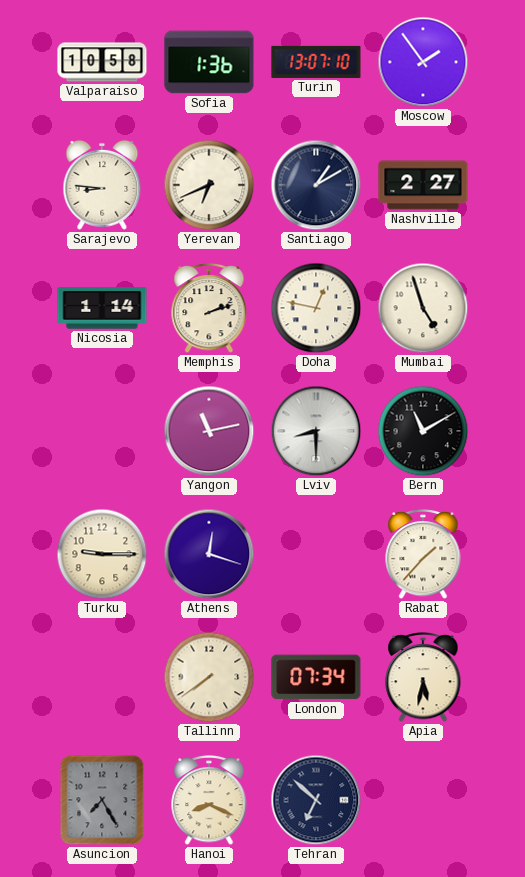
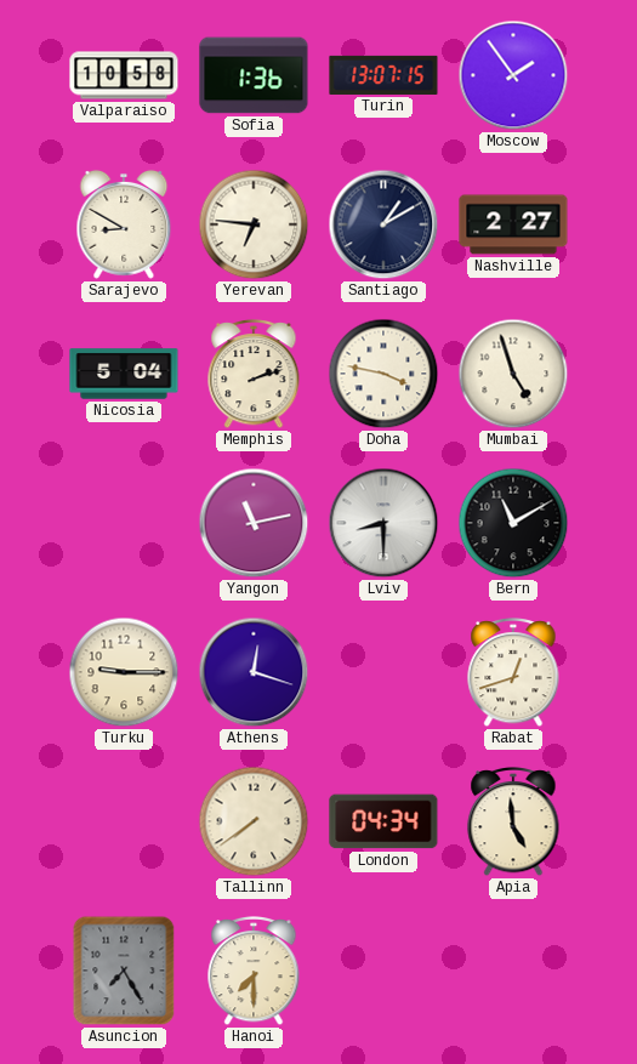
Turin: 13:07:10 -> 13:07:15
Sarajevo: 8:46 -> 8:50
Yerevan: 6:41 -> 6:46
Nicosia: 1:14 -> 5:04
Doha: 12:47 -> 3:47
Rabat: 1:37 -> 12:42
London: 07:34 -> 04:34
Apia: 5:32 -> 4:59
Hanoi: 8:19 -> 7:30
Tehran: 6:52 -> none
